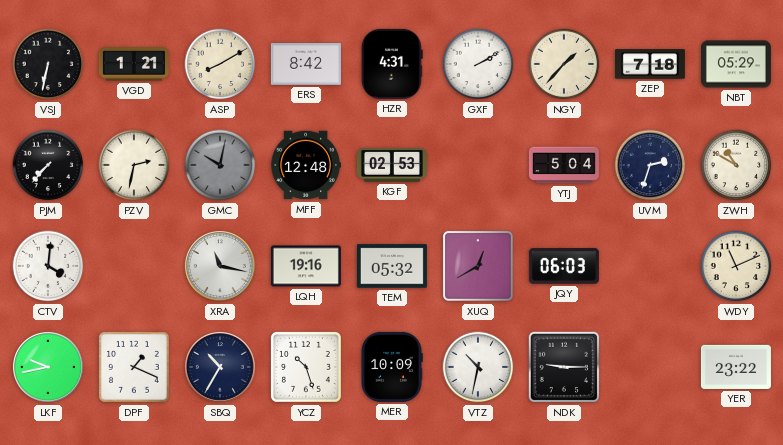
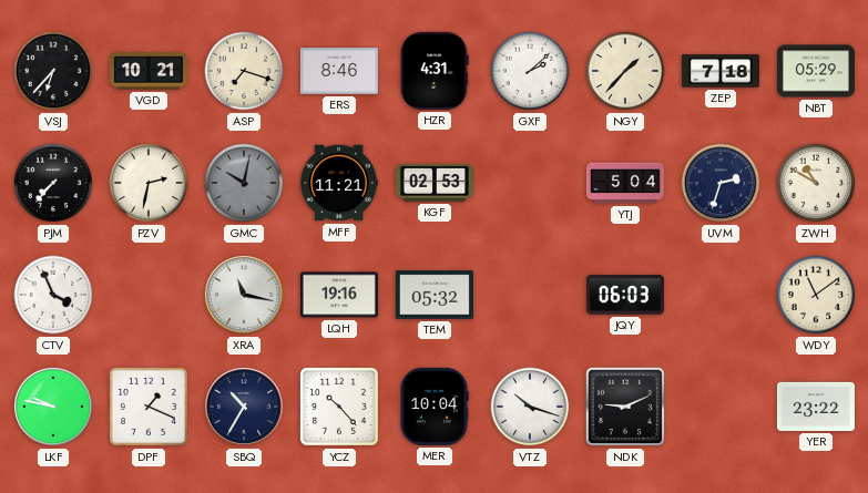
VSJ: 6:32 -> 6:37
VGD: 1:21 -> 10:21
ASP: 8:10 -> 7:18
ERS: 8:42 -> 8:46
GXF: 2:10 -> 2:08
MFF: 12:48 -> 11:21
CTV: 4:01 -> 3:56
XUQ: 12:40 -> none
WDY: 11:11 -> 11:09
LKF: 9:43 -> 9:47
YCZ: 10:27 -> 10:23
MER: 10:09 -> 10:04
VTZ: 10:32 -> 10:18
NDK: 9:15 -> 9:11
